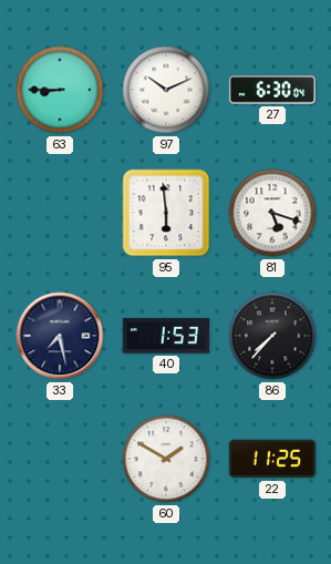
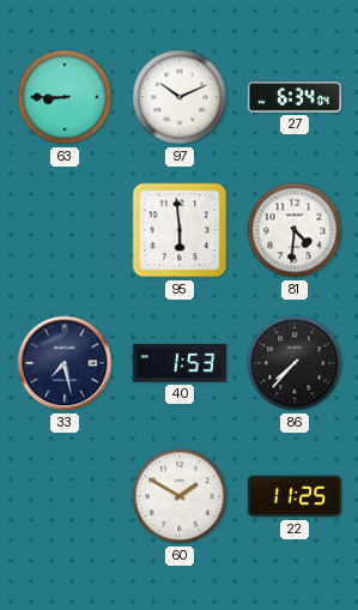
27: 6:30 -> 6:34
81: 5:18 -> 4:31
